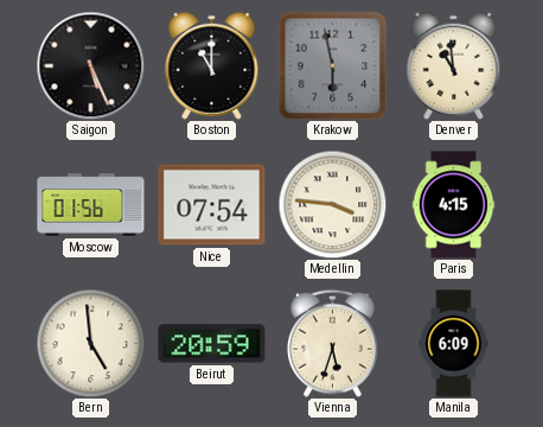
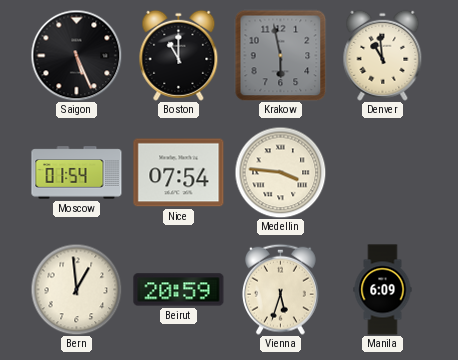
Moscow: 01:56 -> 01:54
Paris: 4:15 -> none
Bern: 4:59 -> 12:59
